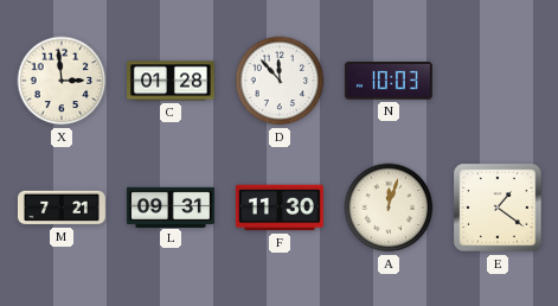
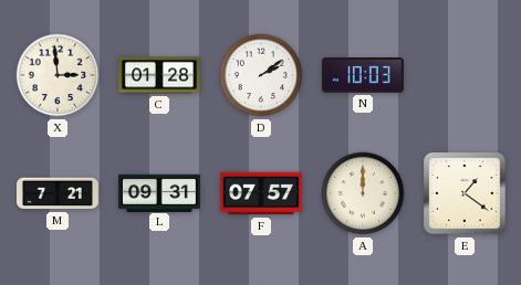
D: 11:53 -> 2:09
F: 11:30 -> 07:57
A: 12:03 -> 12:00
